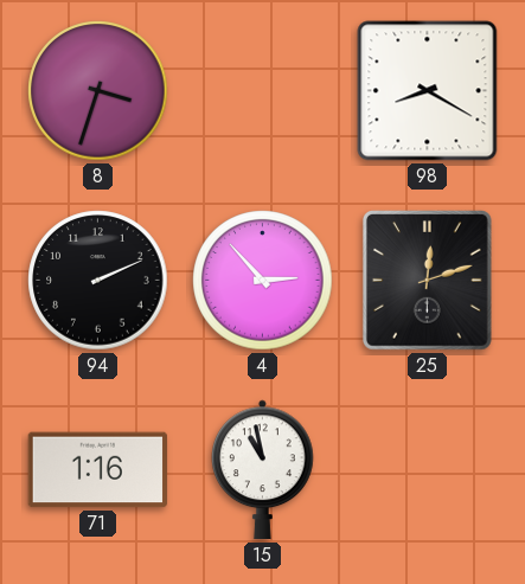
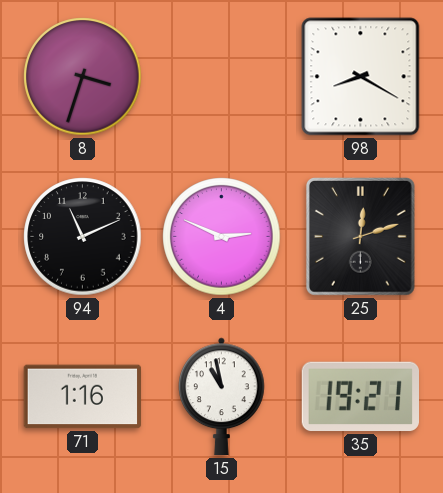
94: 2:11 -> 11:11
4: 2:53 -> 2:49
35: none -> 19:21
